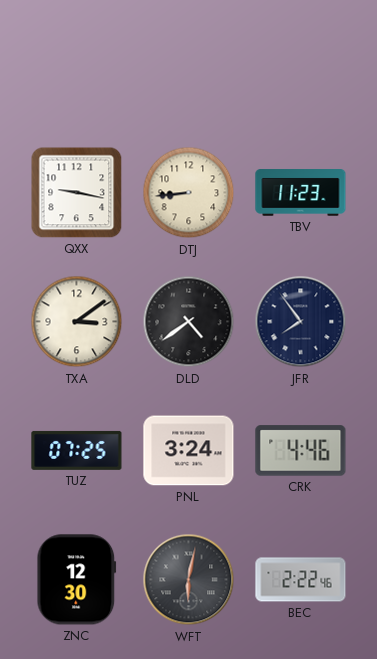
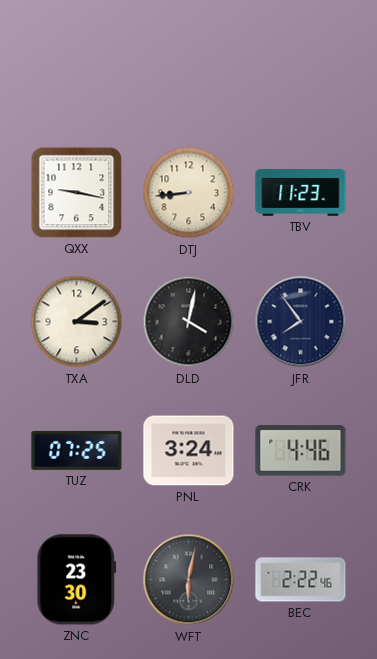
DLD: 4:39 -> 4:02
ZNC: 12:30 -> 23:30
